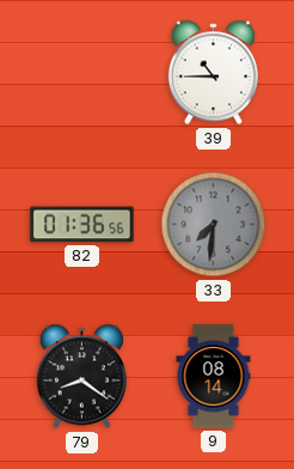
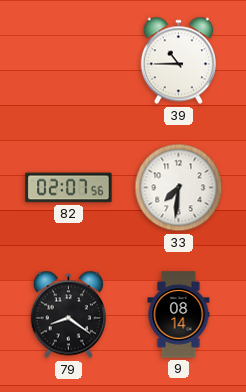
82: 01:36 -> 02:07
33 dial: grey -> white
